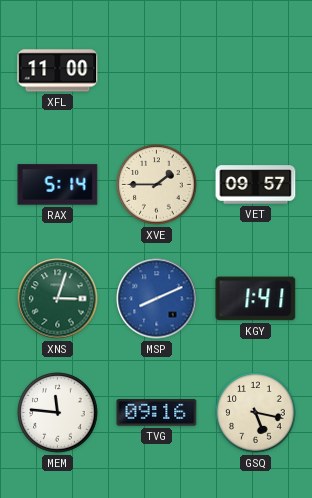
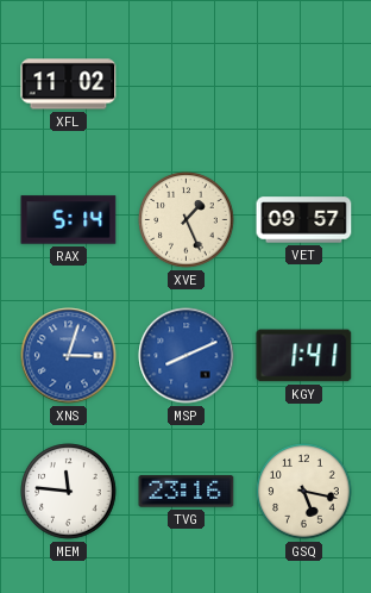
XFL: 11:00 -> 11:02
XVE: 1:45 -> 1:26
XNS dial: green -> blue
TVG: 09:16 -> 23:16
